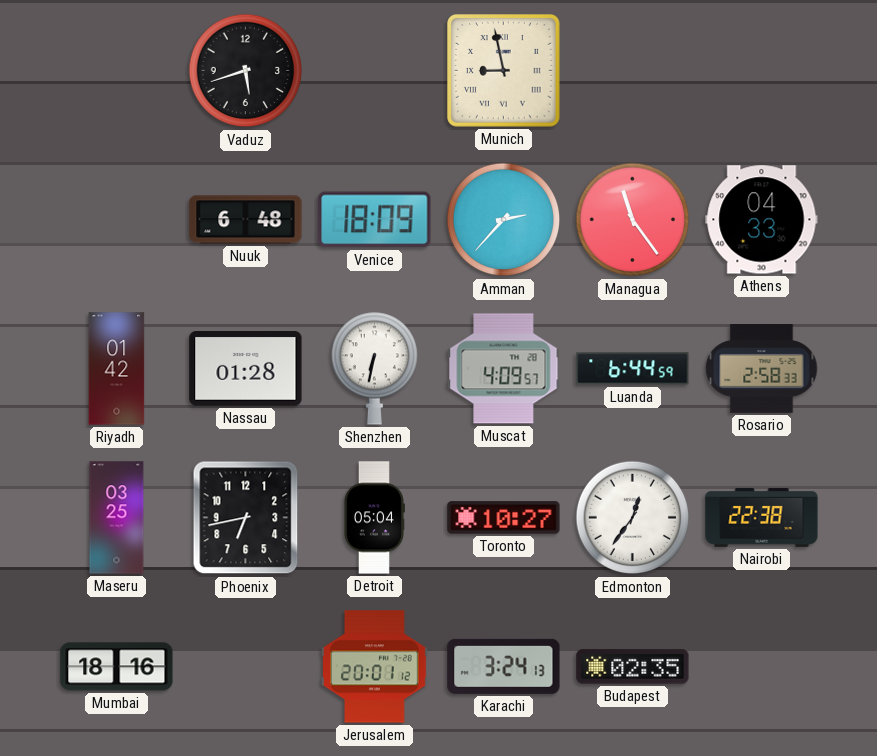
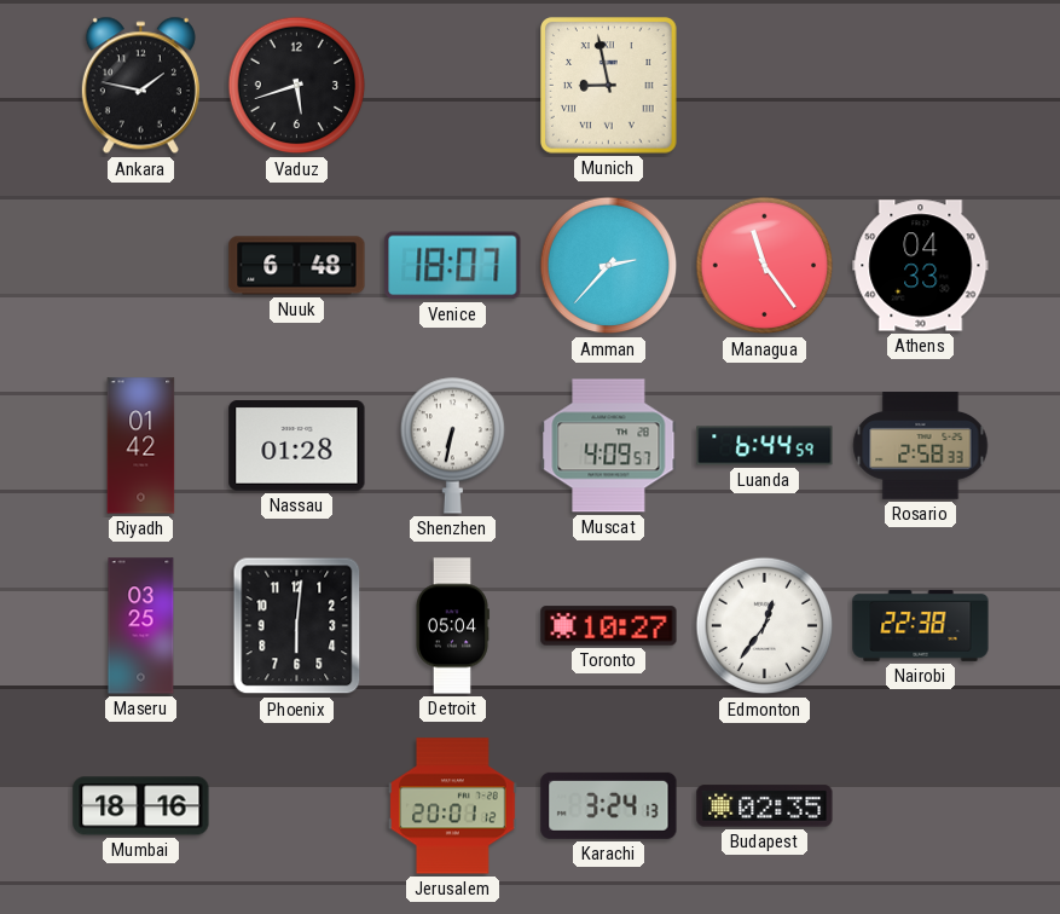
Ankara: none -> 1:47
Venice: 18:09 -> 18:07
Phoenix: 6:43 -> 6:01
